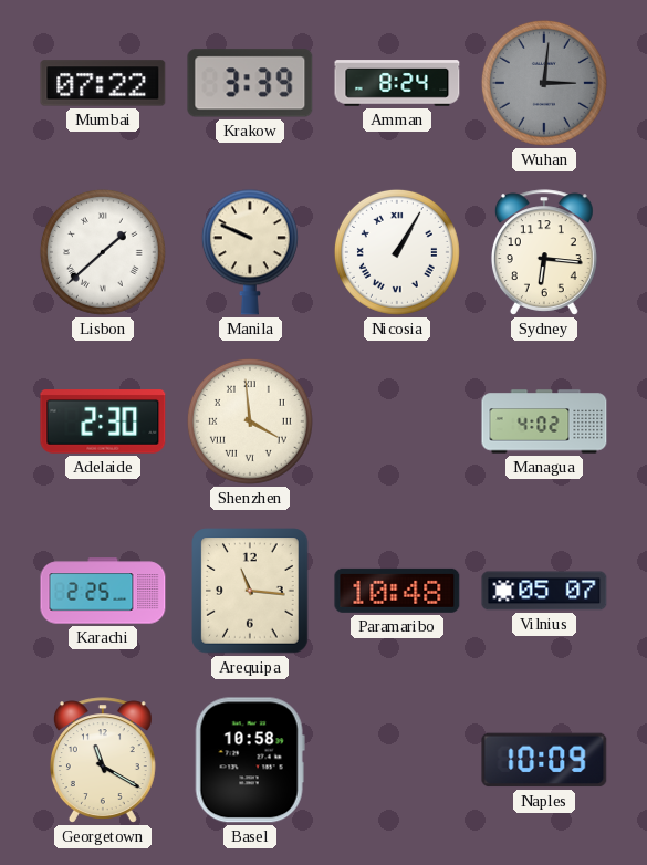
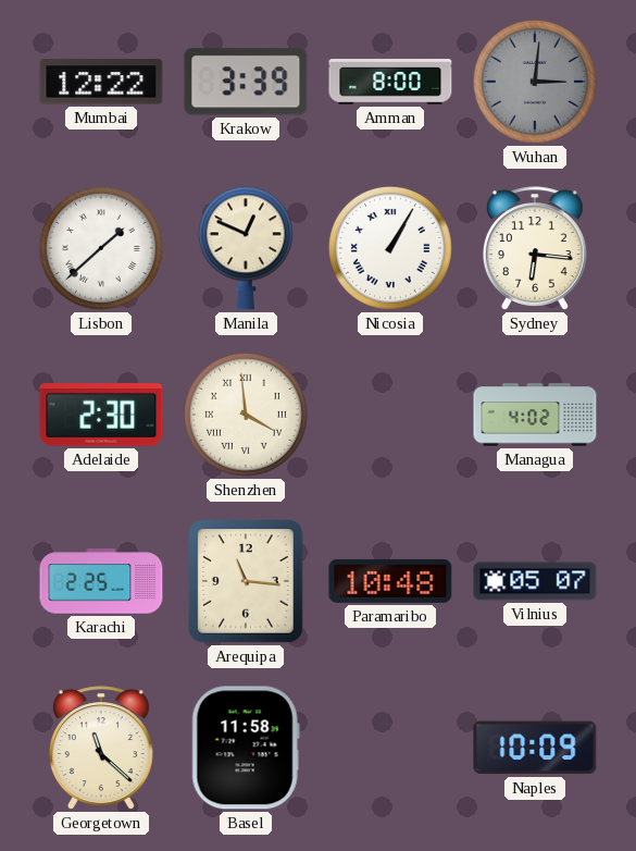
Mumbai: 07:22 -> 12:22
Amman: 8:24 -> 8:00
Manila: 9:49 -> 12:49
Georgetown: 11:20 -> 11:22
Basel: 10:58 -> 11:58
